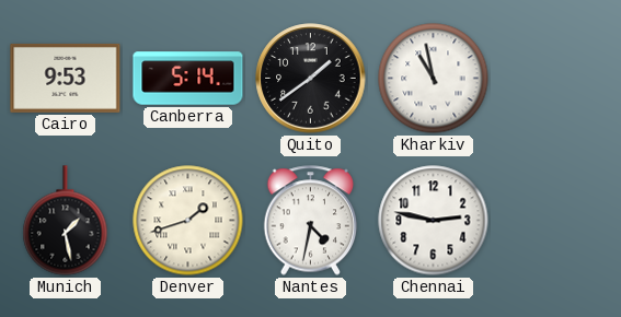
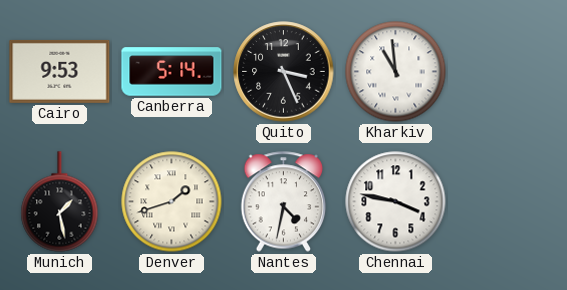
Quito: 1:39 -> 3:26
Kharkiv: 10:58 -> 10:59
Chennai: 2:47 -> 3:47
